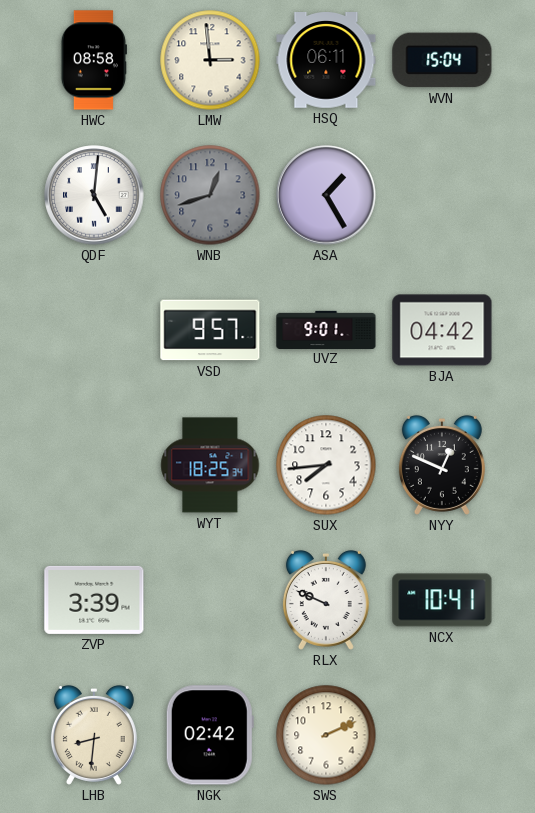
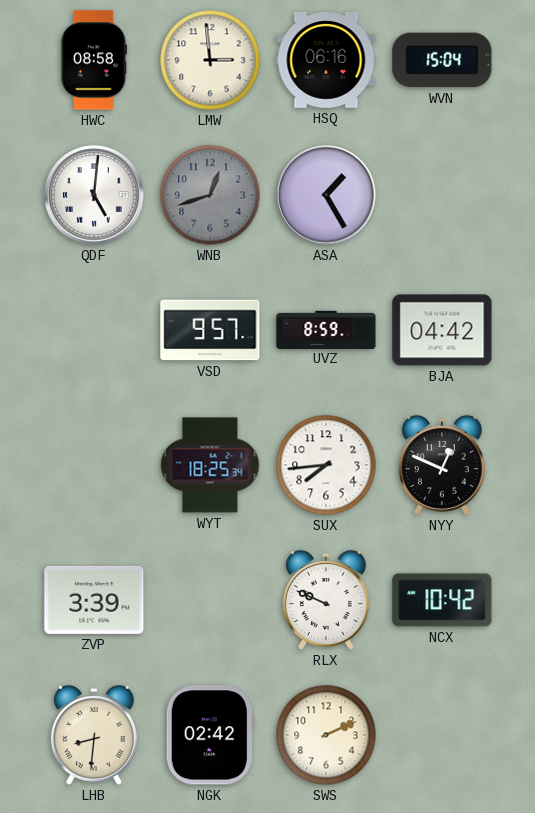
HSQ: 06:11 -> 06:16
UVZ: 9:01 -> 8:59
NCX: 10:41 -> 10:42
